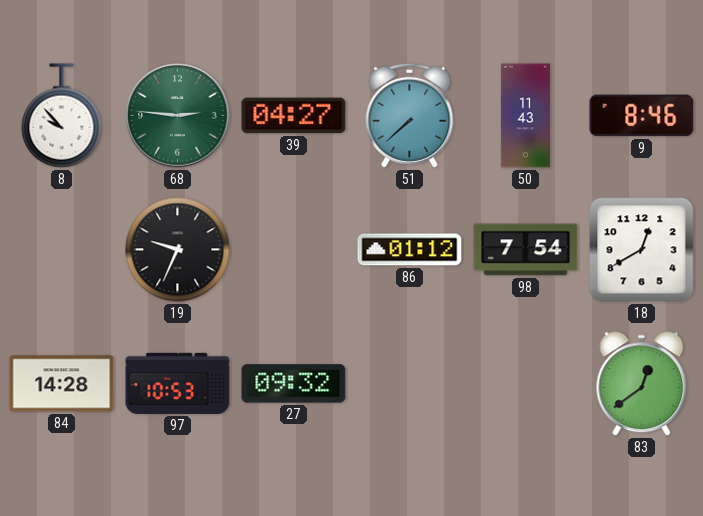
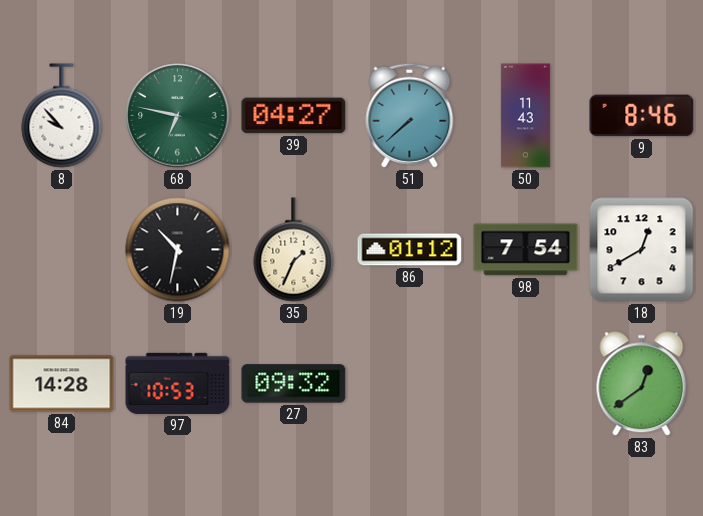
68: 2:46 -> 6:47
19: 9:34 -> 10:32
35: none -> 1:34
